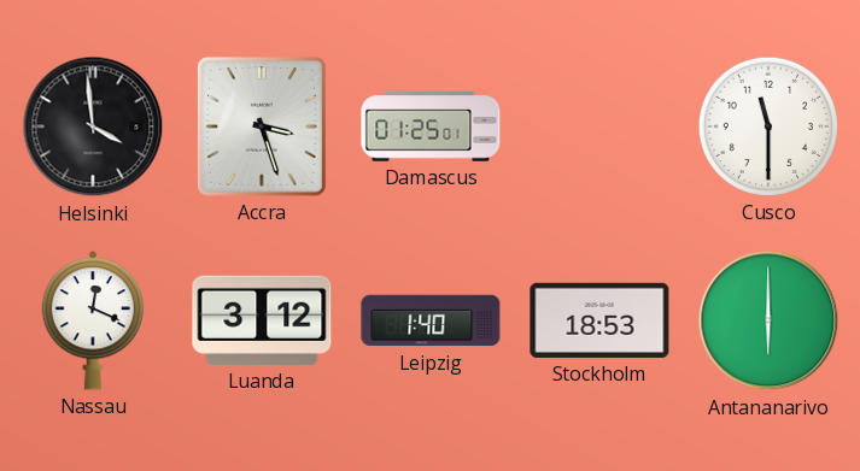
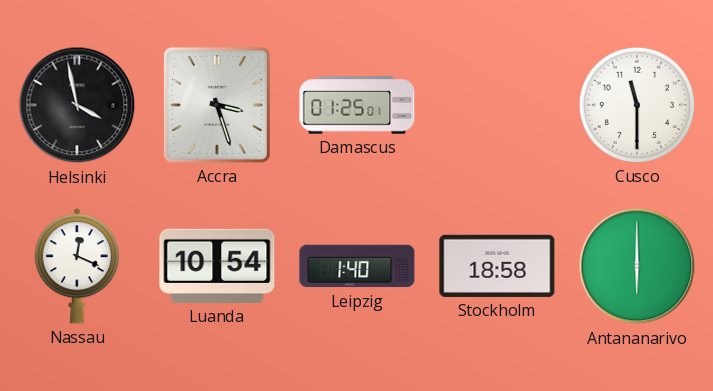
Helsinki: 3:59 -> 3:58
Luanda: 3:12 -> 10:54
Stockholm: 18:53 -> 18:58
